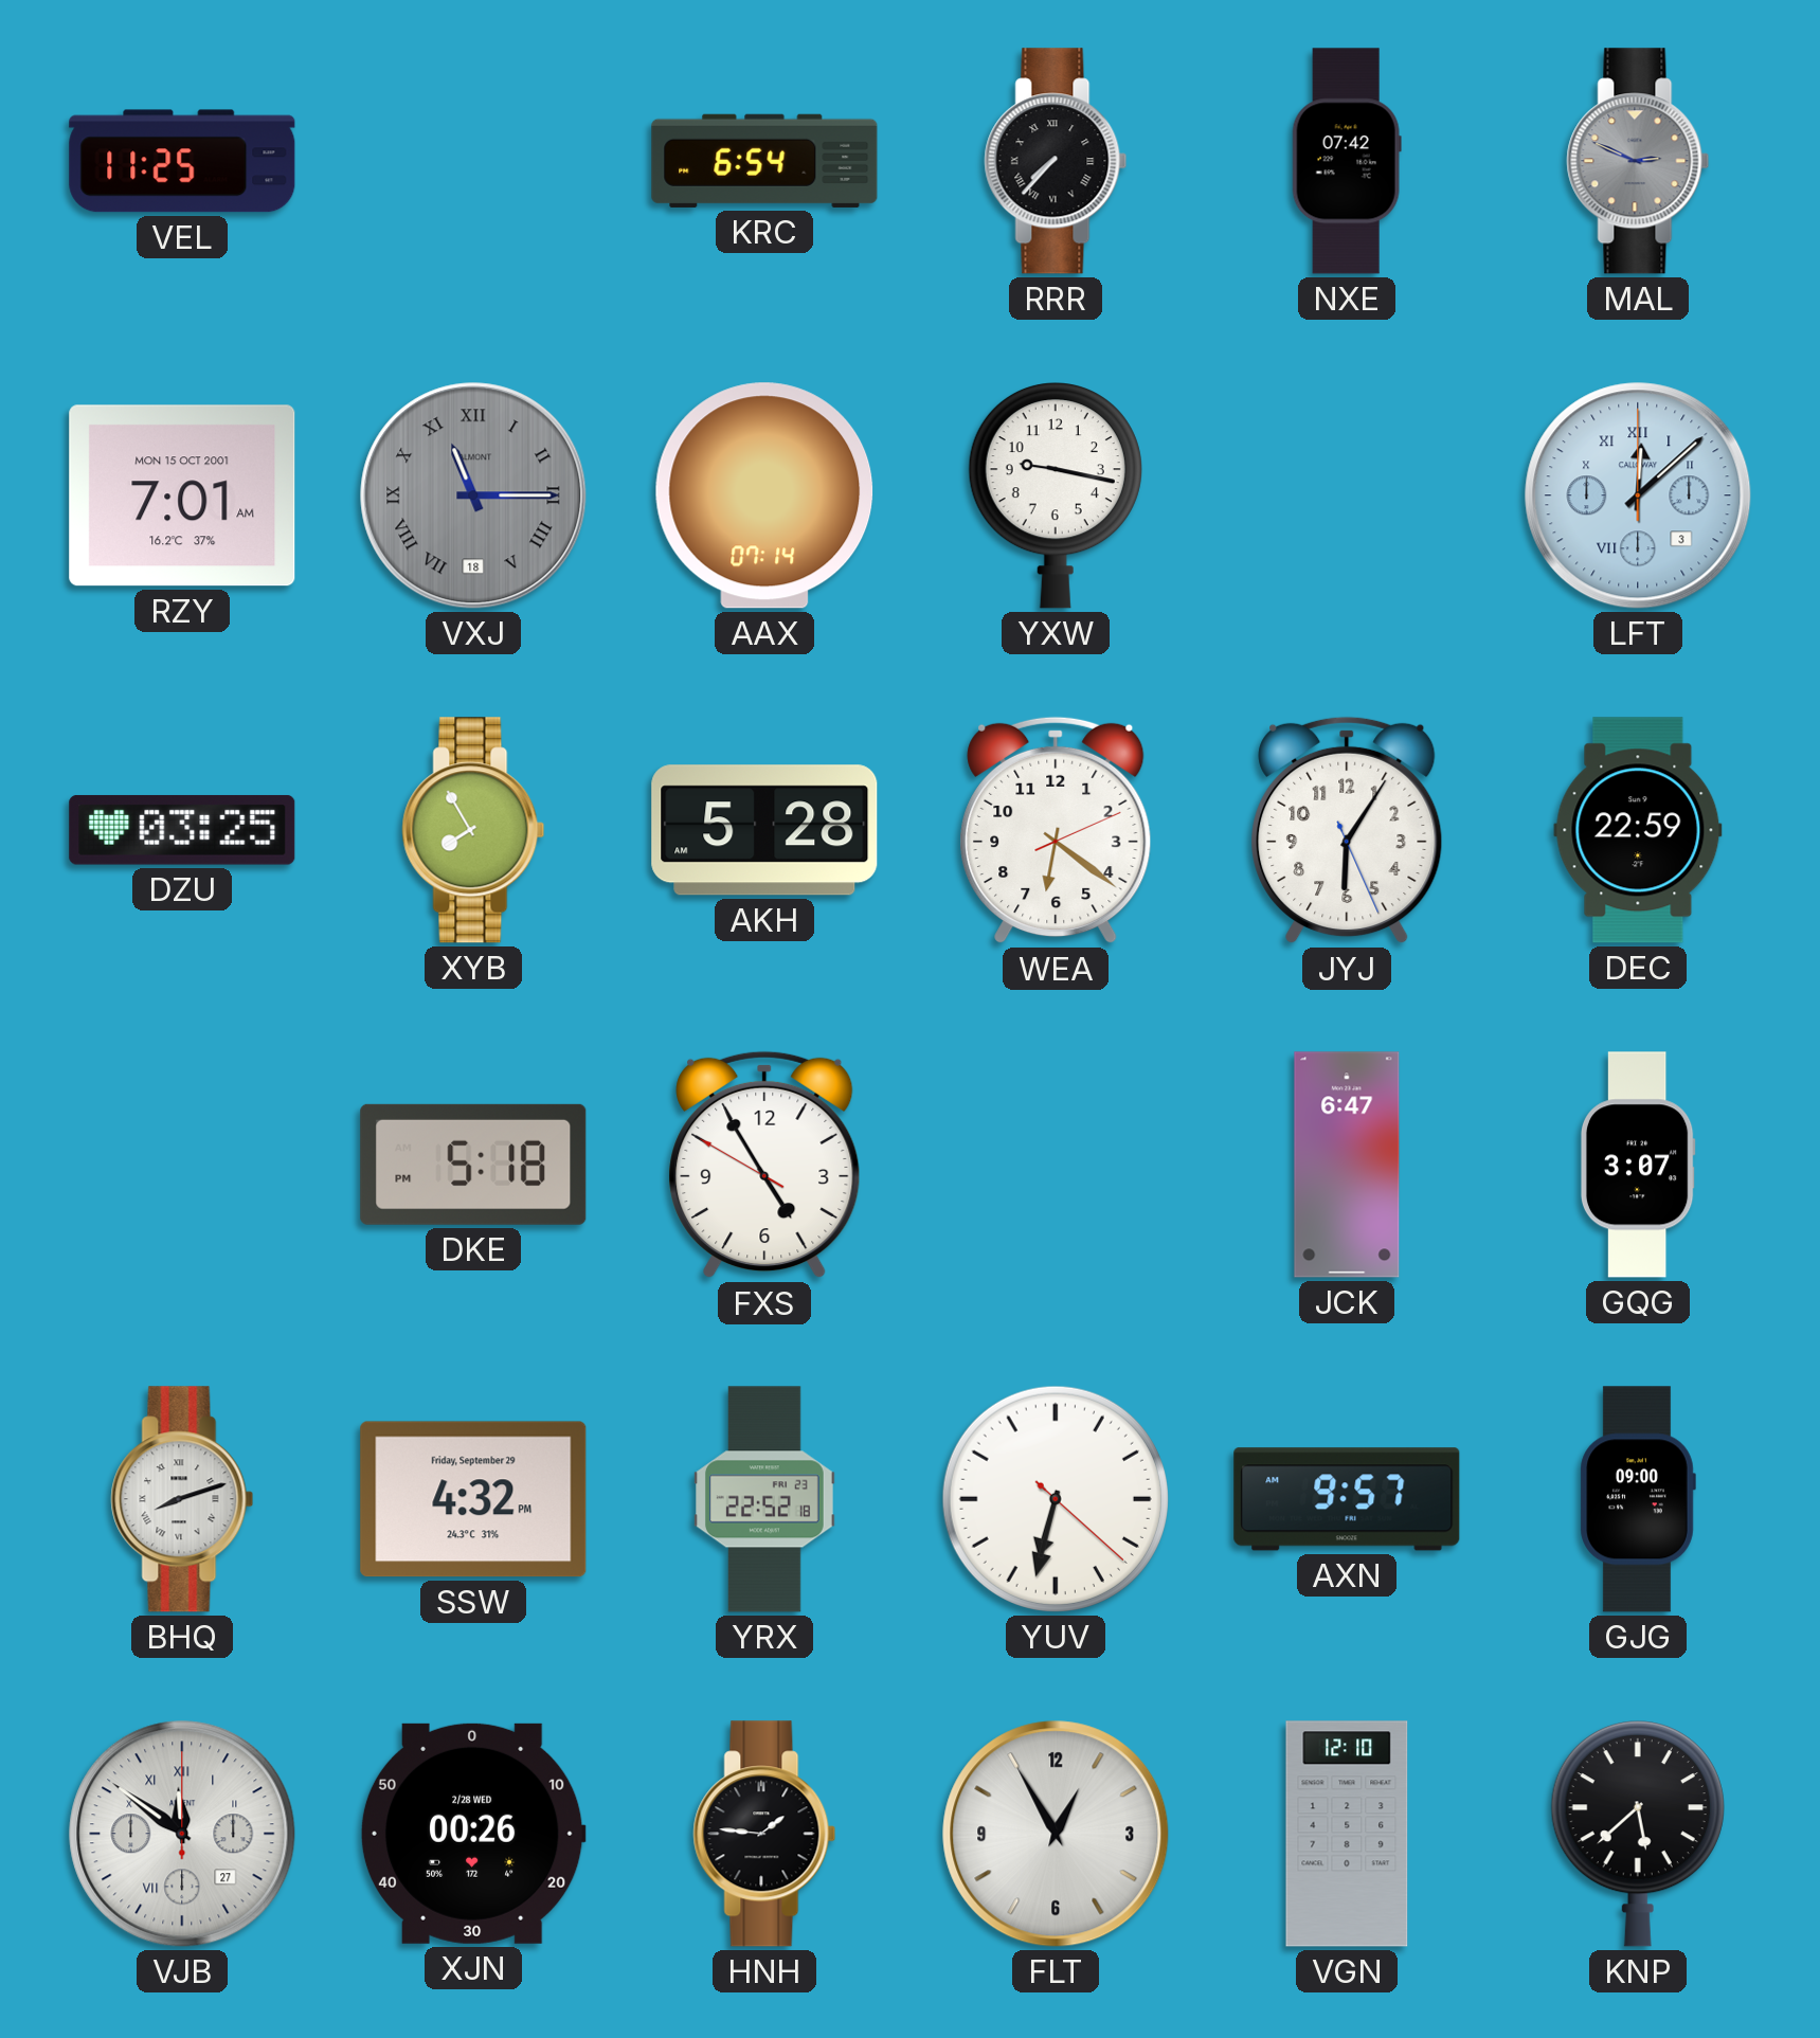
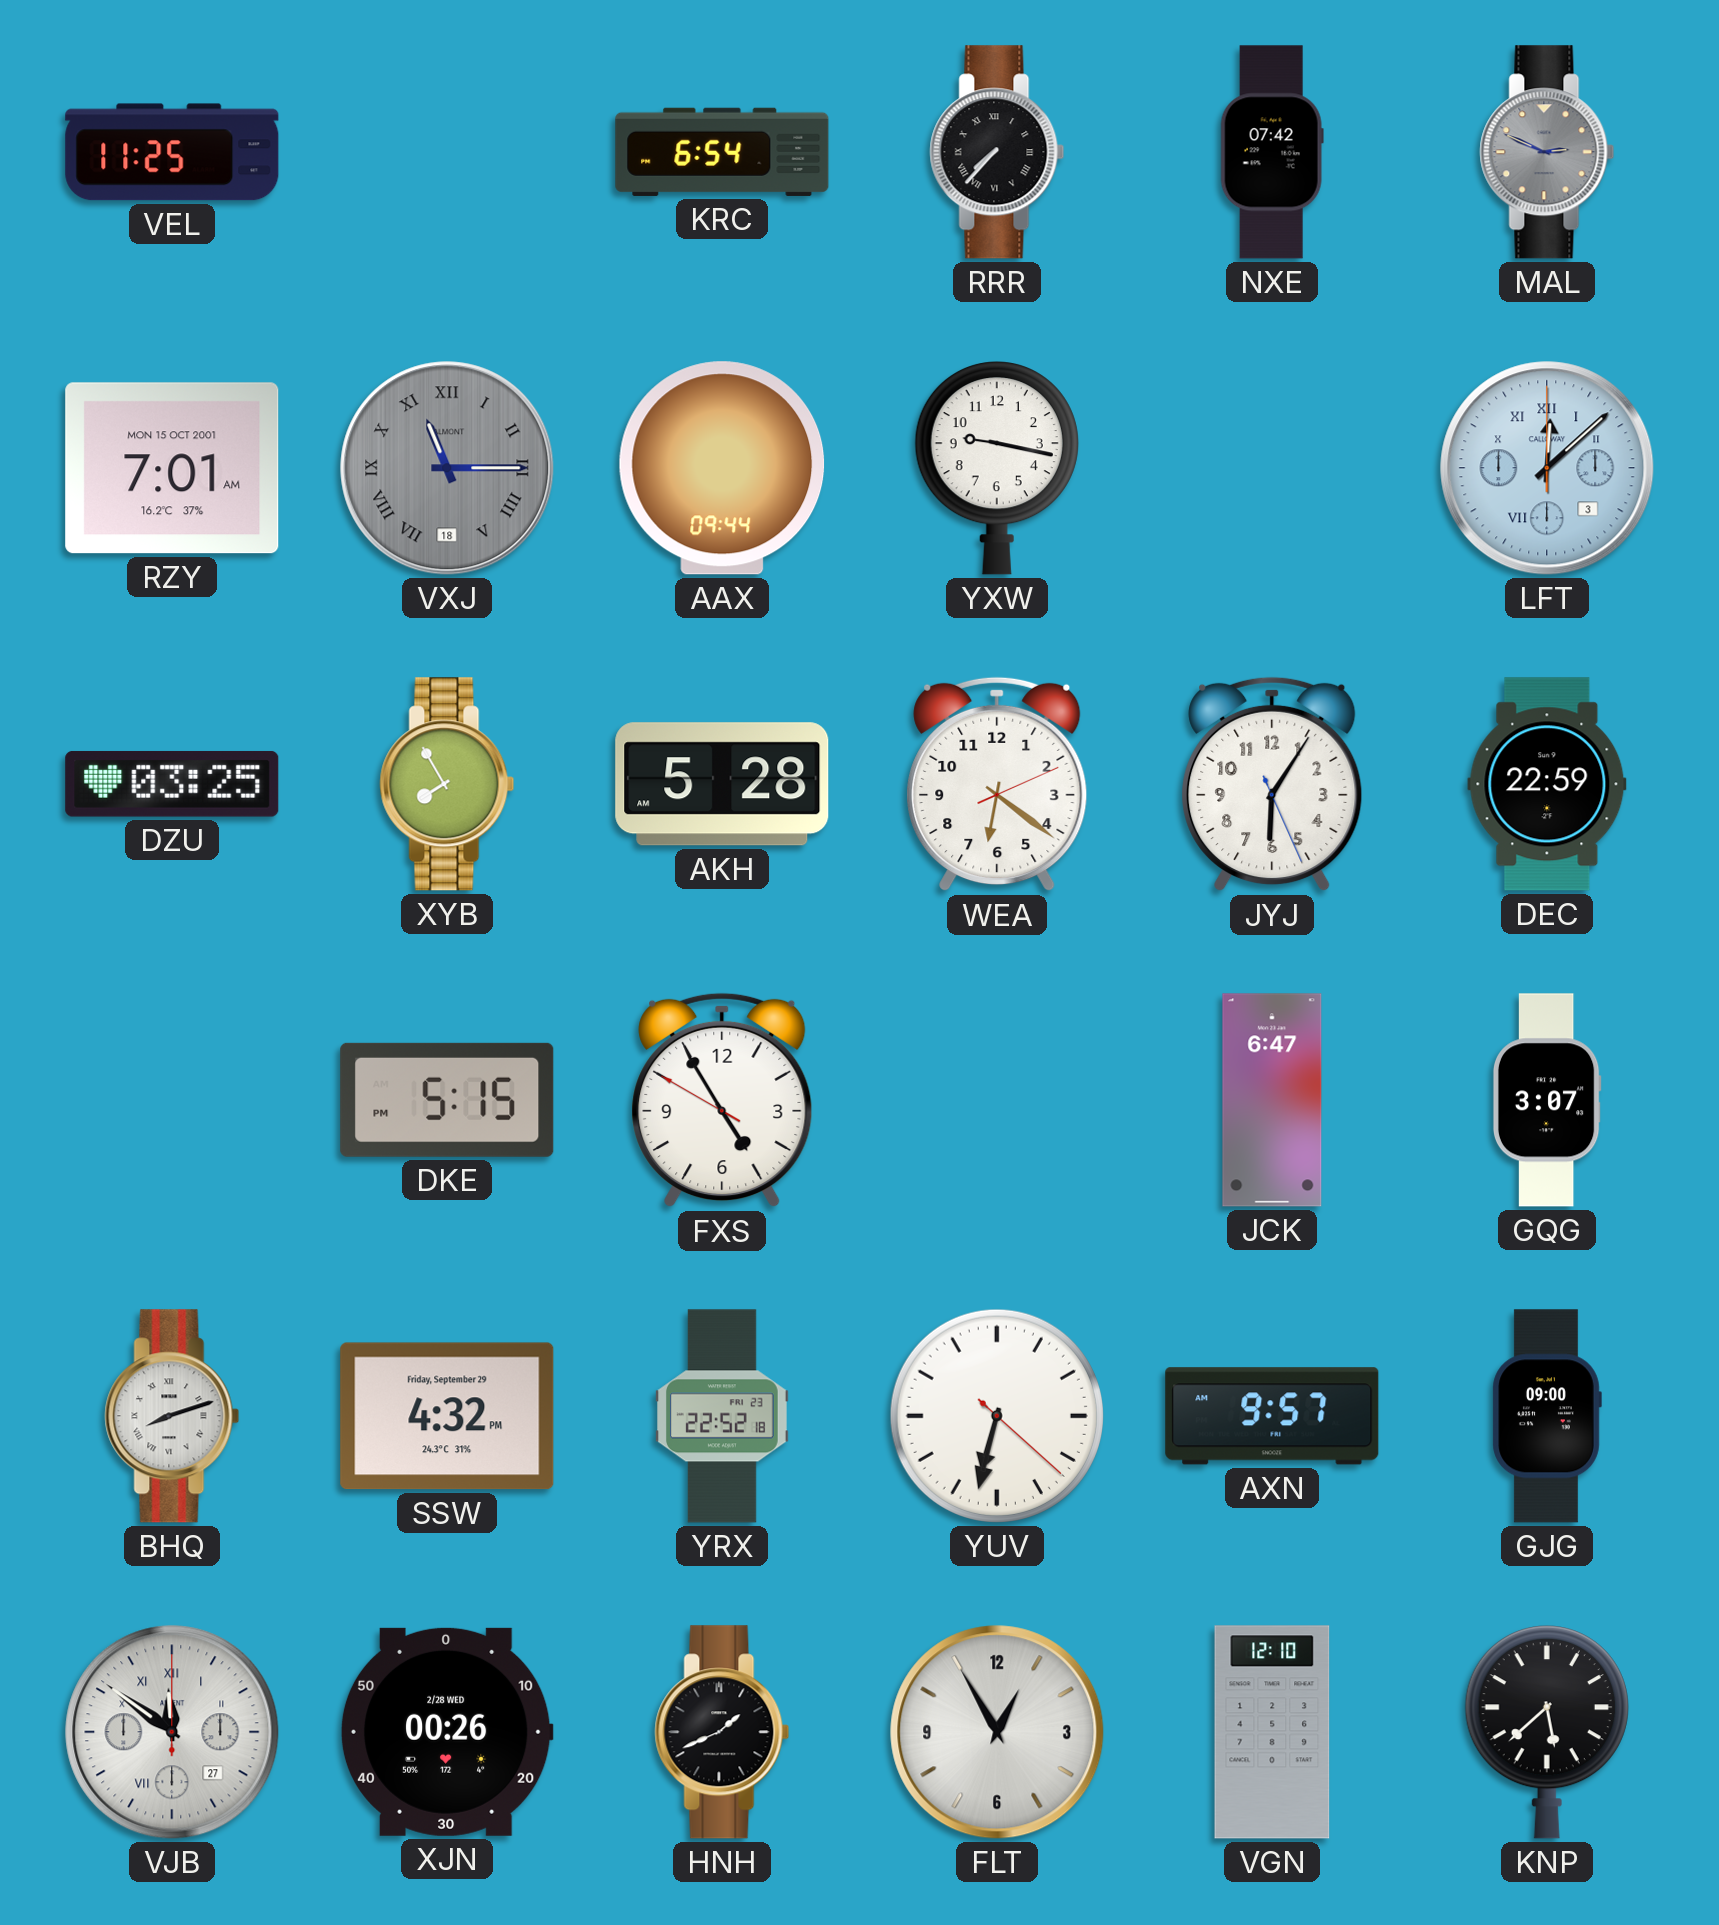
AAX: 07:14 -> 09:44
DKE: 5:18 -> 5:15
HNH: 1:46 -> 1:41
